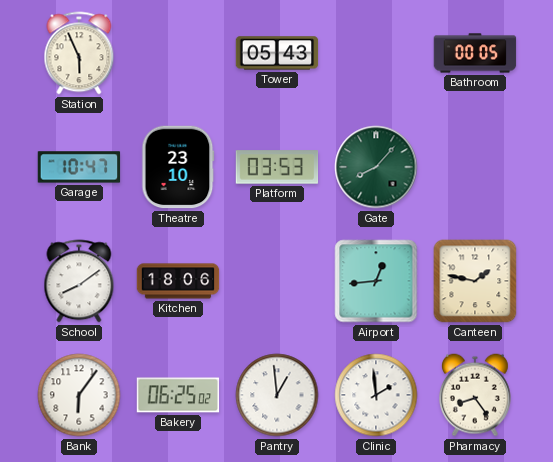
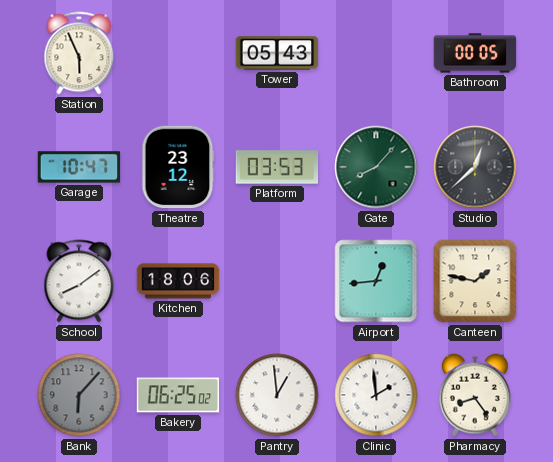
Theatre: 23:10 -> 23:12
Studio: none -> 12:38
Bank: 6:06 -> 6:07
Bank dial: white -> grey
